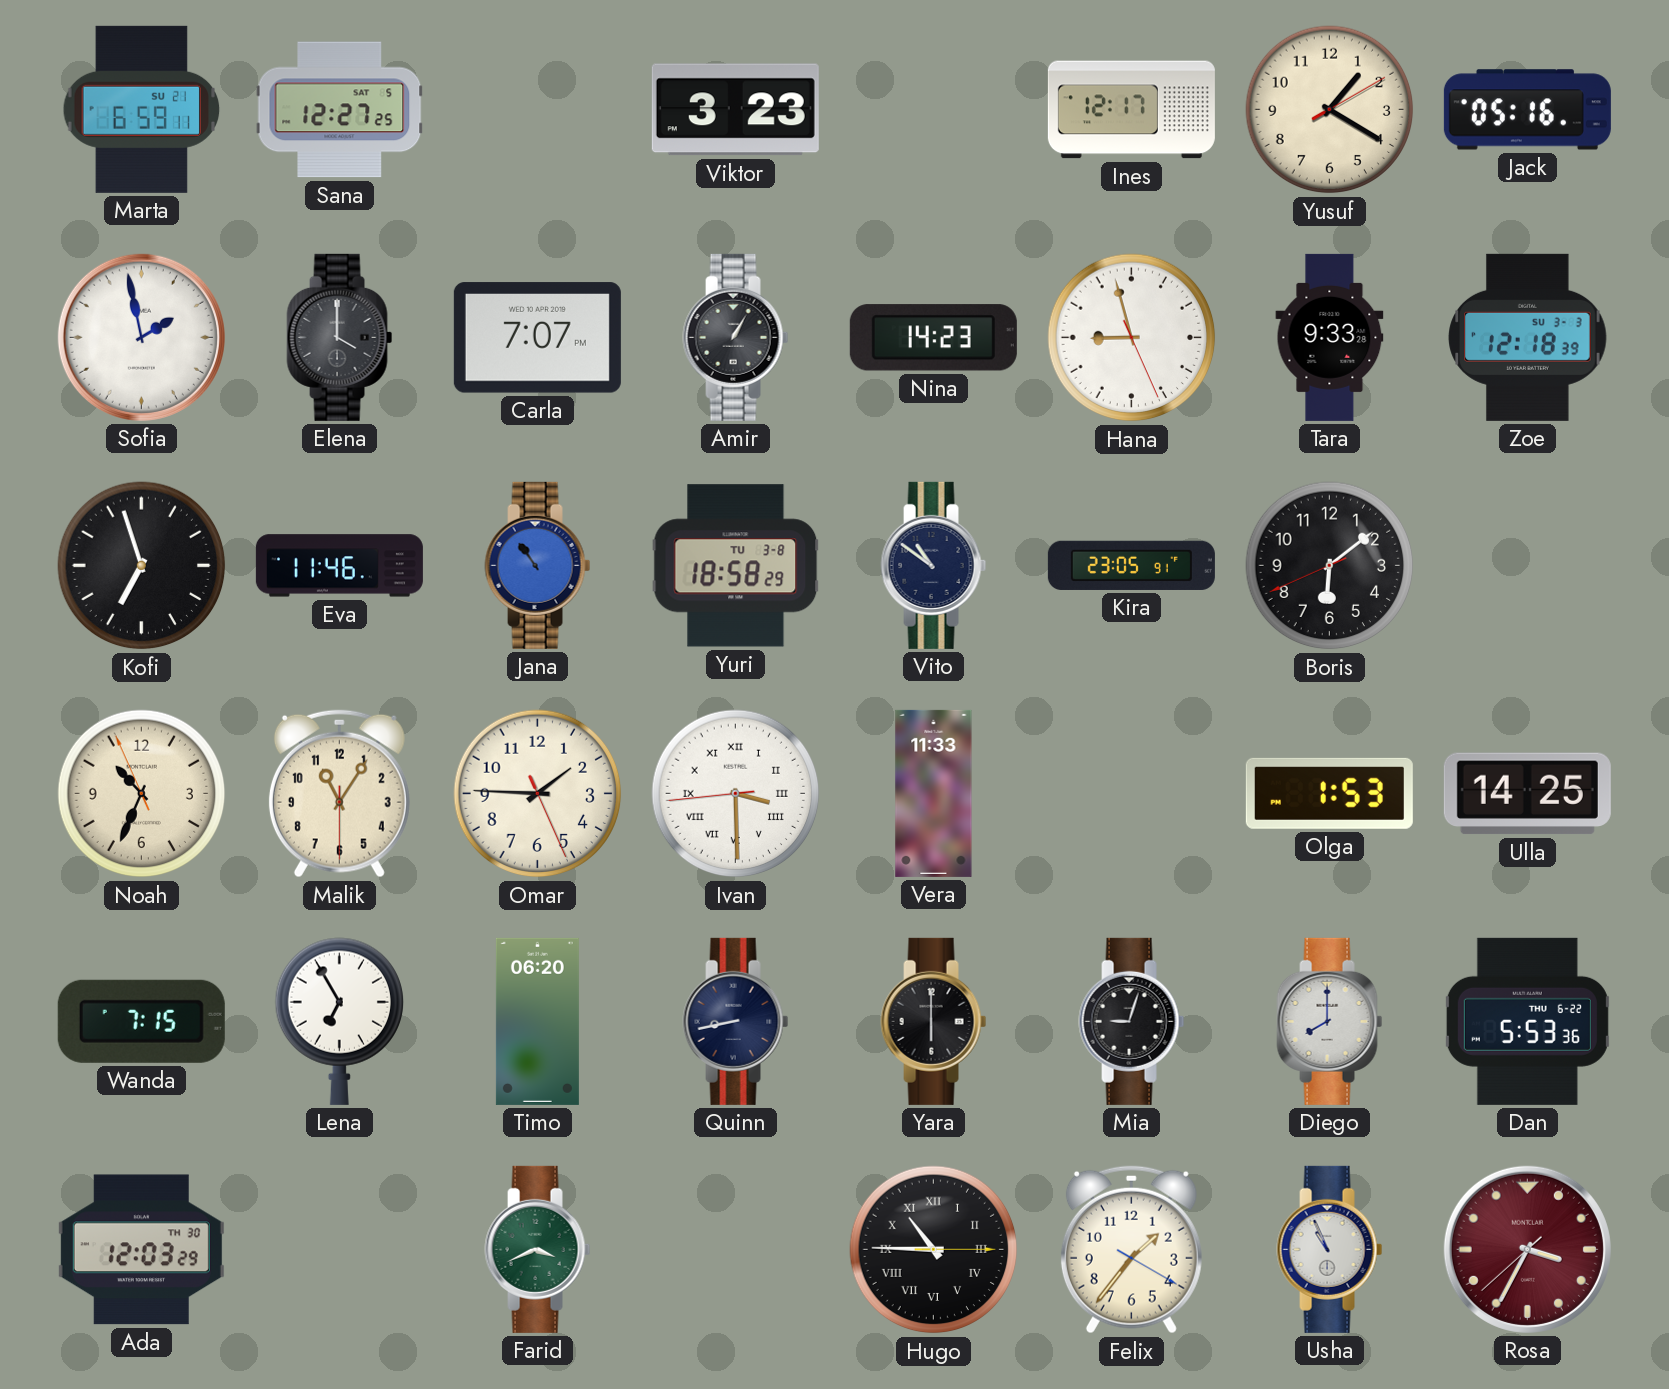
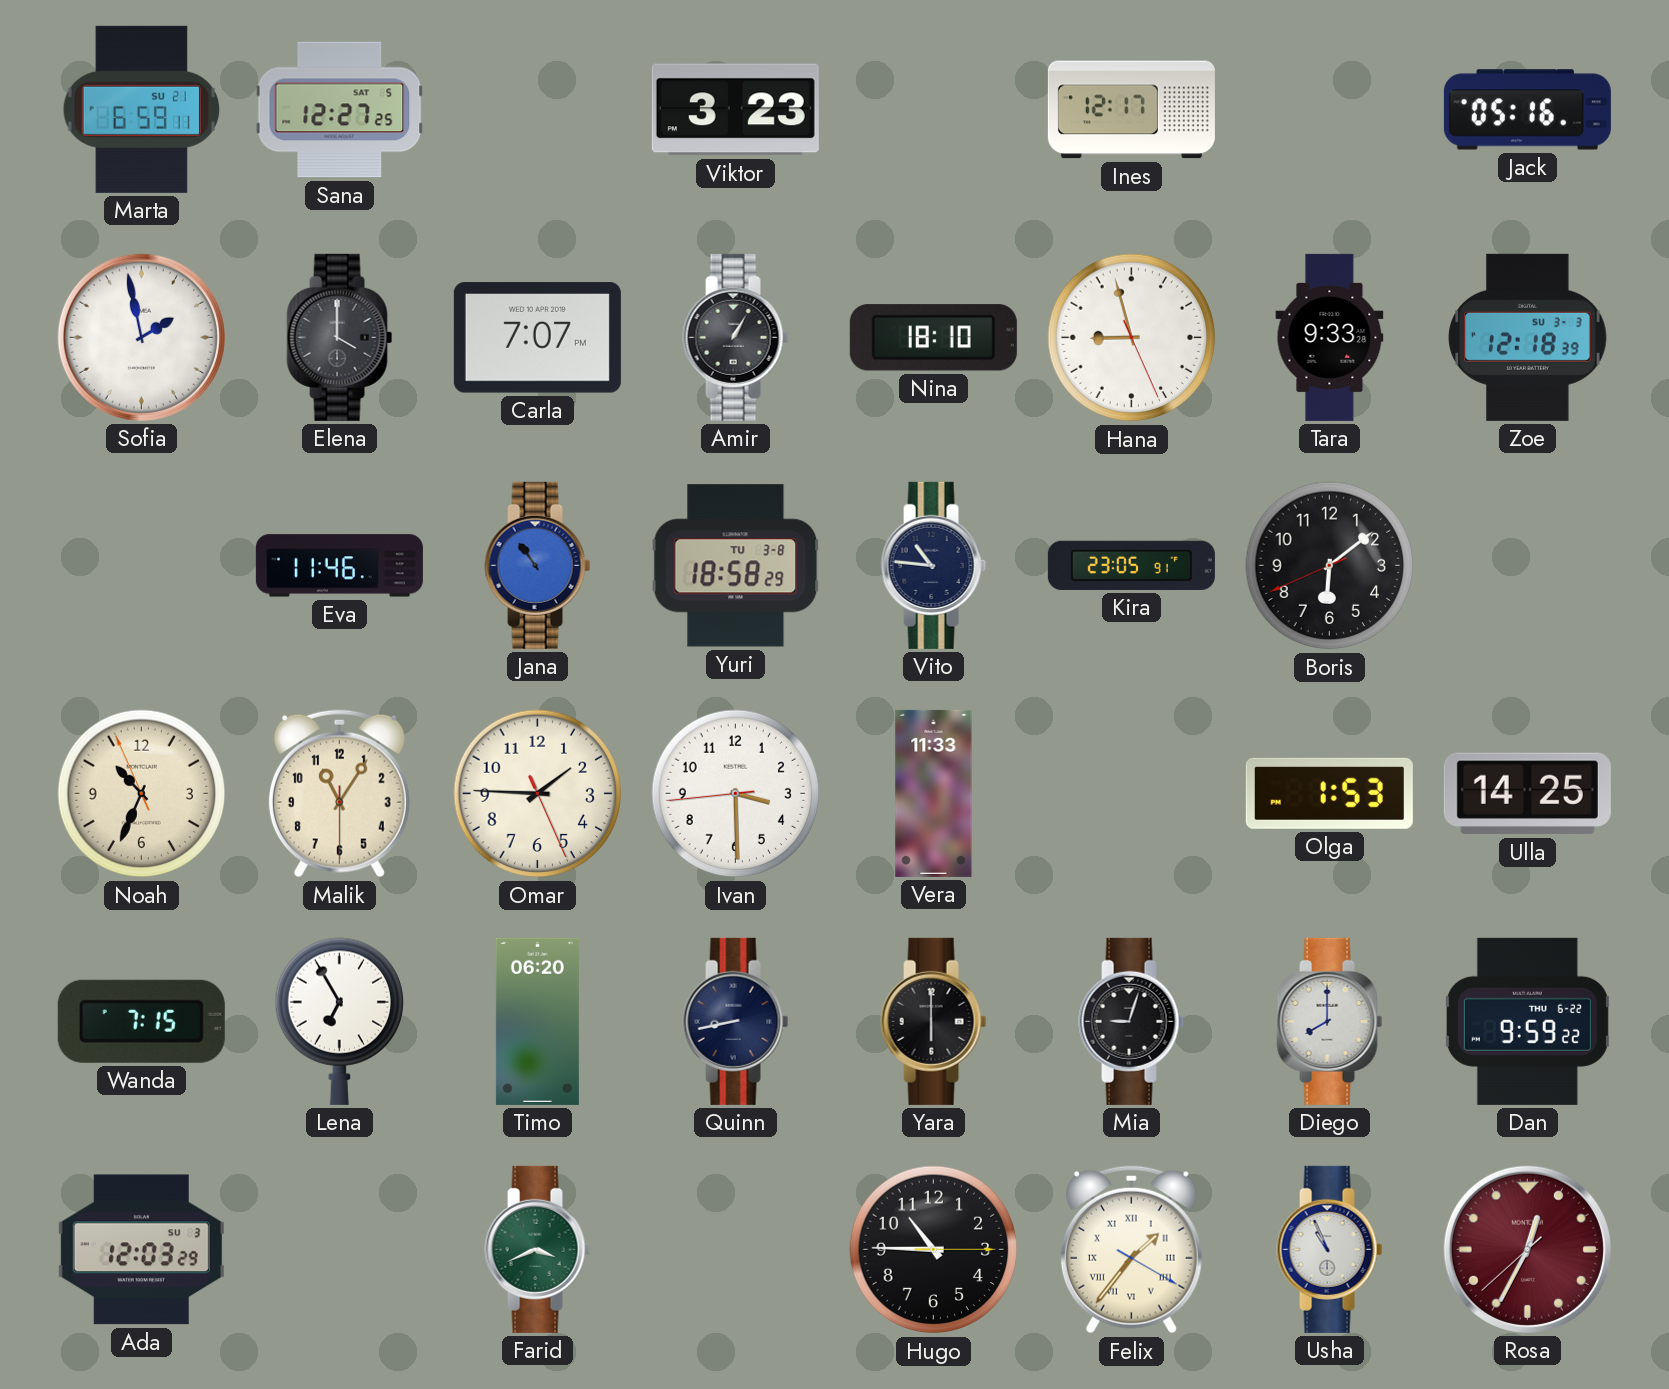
Yusuf: 1:20 -> none
Nina: 14:23 -> 18:10
Kofi: 6:57 -> none
Vito: 10:51 -> 10:46
Ivan numerals: Roman -> Arabic
Dan: 5:53 -> 9:59
Ada date: TH 30 -> SU 3
Hugo numerals: Roman -> Arabic
Felix numerals: Arabic -> Roman
Rosa: 3:34 -> 12:34
